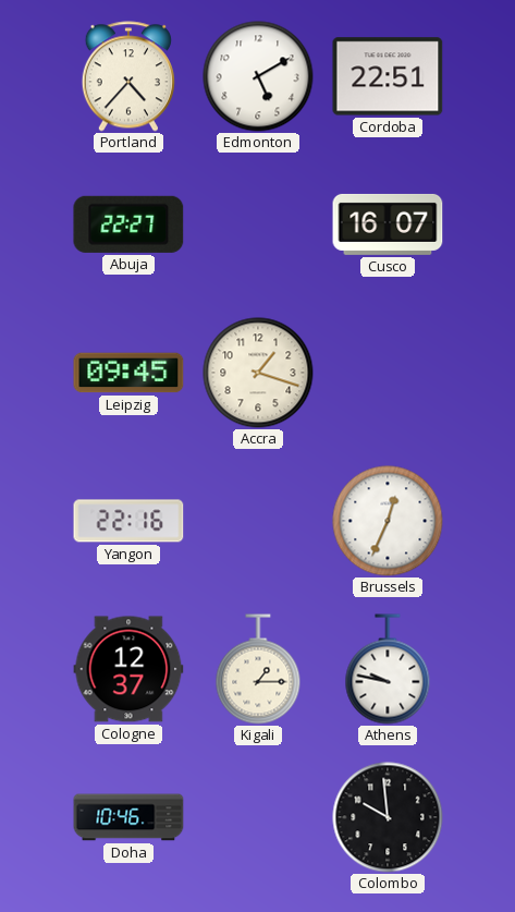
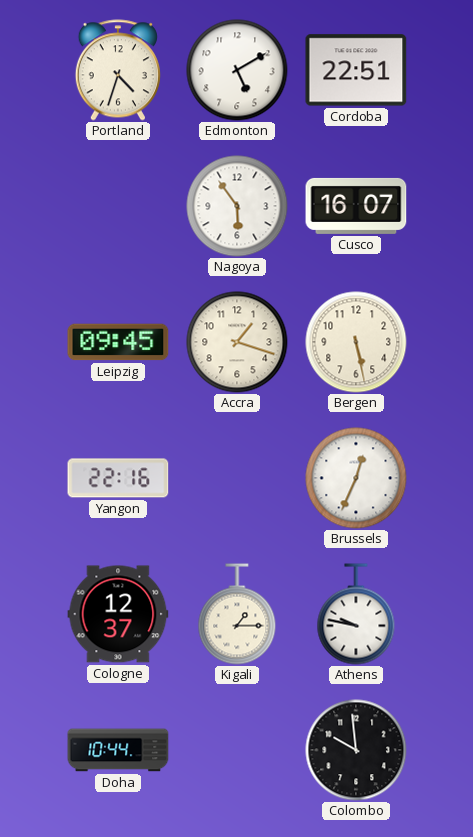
Portland: 4:37 -> 4:33
Abuja: 22:27 -> none
Nagoya: none -> 5:54
Bergen: none -> 5:28
Doha: 10:46 -> 10:44
